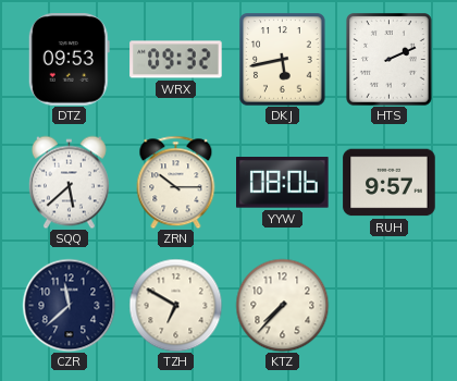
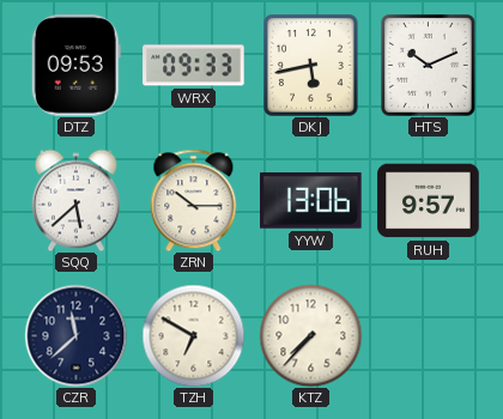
WRX: 09:32 -> 09:33
HTS: 2:11 -> 10:11
YYW: 08:06 -> 13:06
